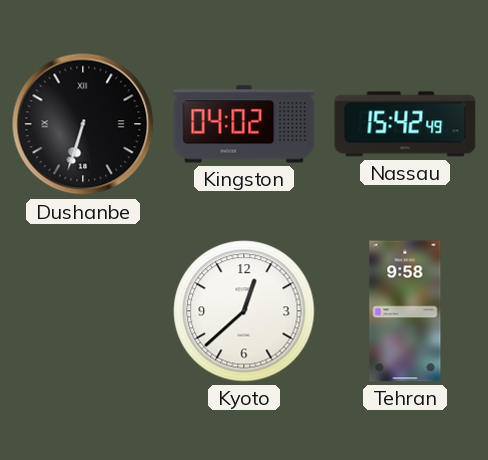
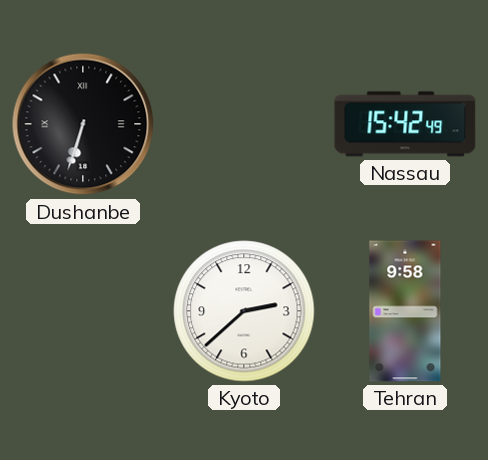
Kingston: 04:02 -> none
Kyoto: 12:38 -> 2:38
